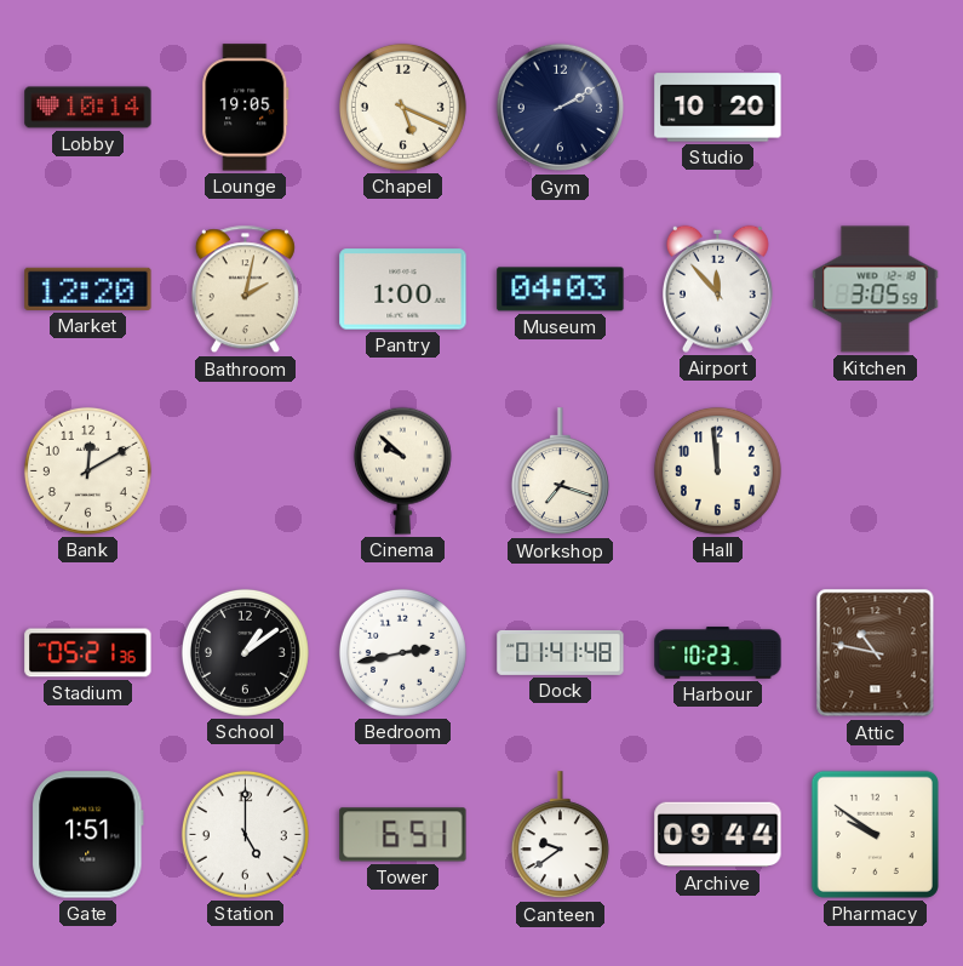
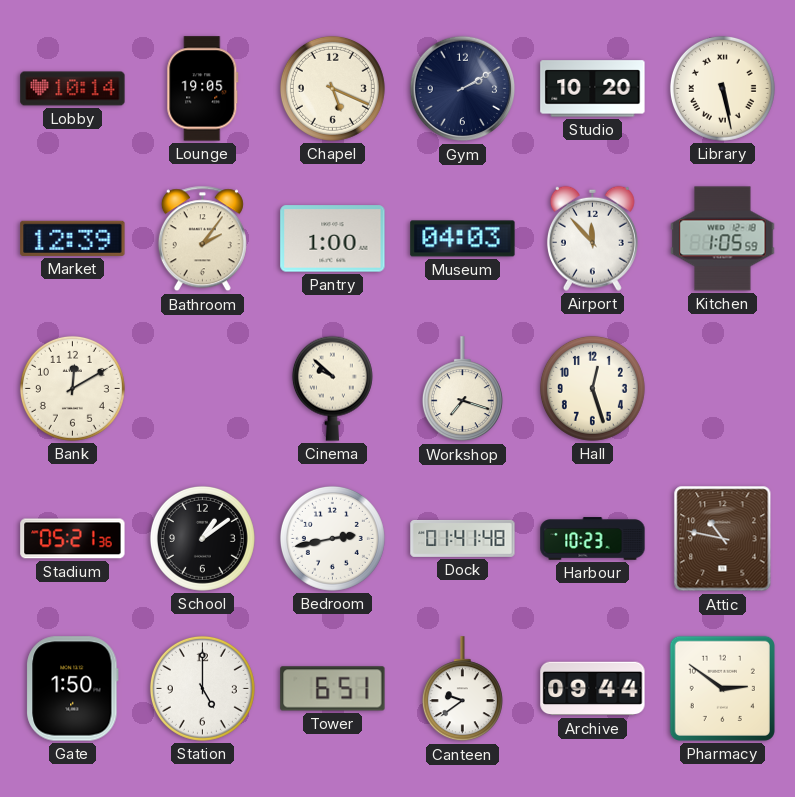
Library: none -> 5:28
Market: 12:20 -> 12:39
Bathroom: 2:02 -> 2:06
Kitchen: 3:05 -> 1:05
Hall: 11:59 -> 12:27
Gate: 1:51 -> 1:50
Pharmacy: 9:51 -> 2:51
